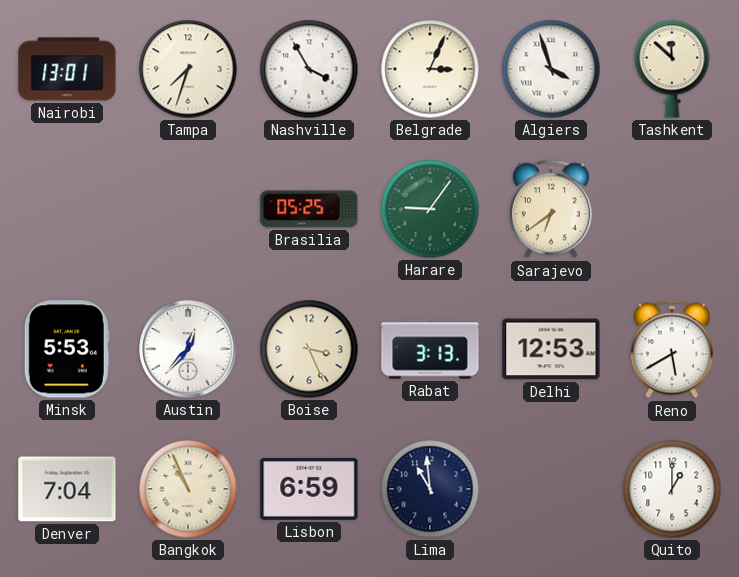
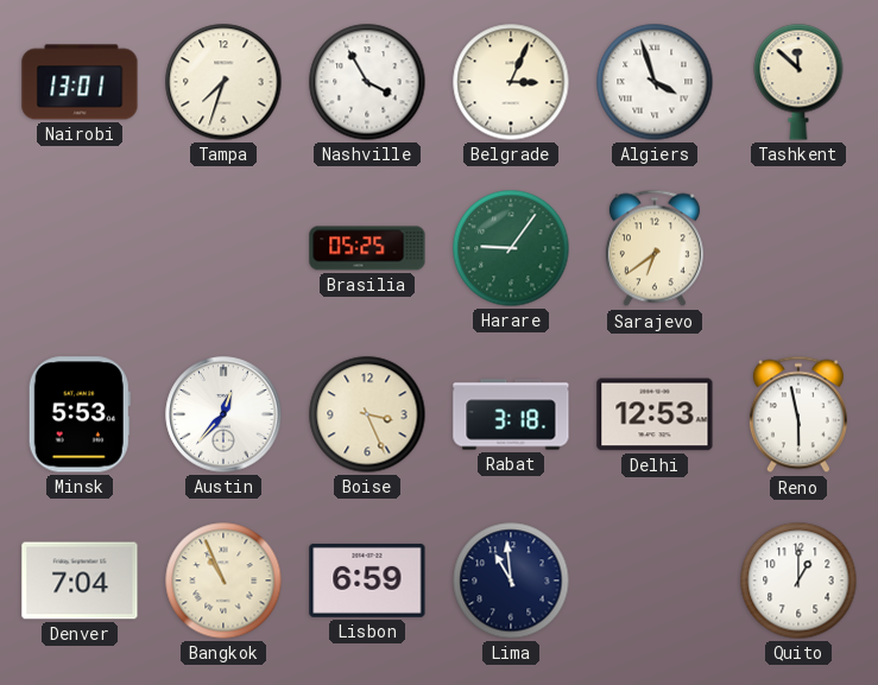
Rabat: 3:13 -> 3:18
Reno: 5:40 -> 5:58
